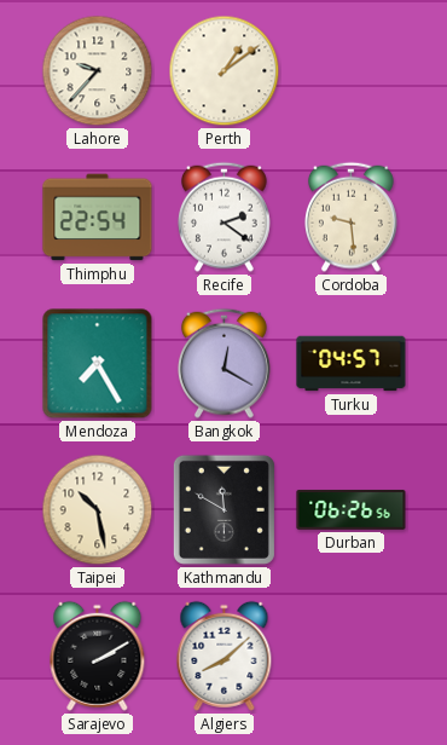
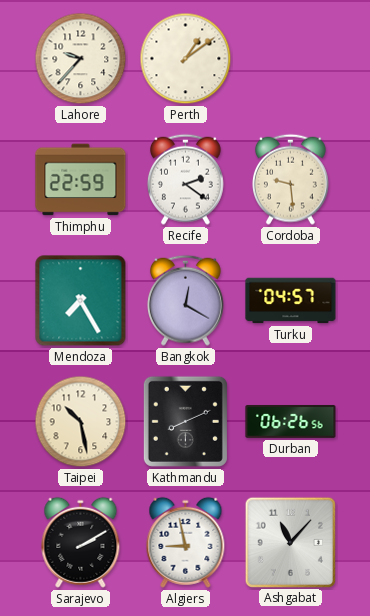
Thimphu: 22:54 -> 22:59
Kathmandu: 11:50 -> 8:11
Algiers: 8:08 -> 8:58
Ashgabat: none -> 11:07
